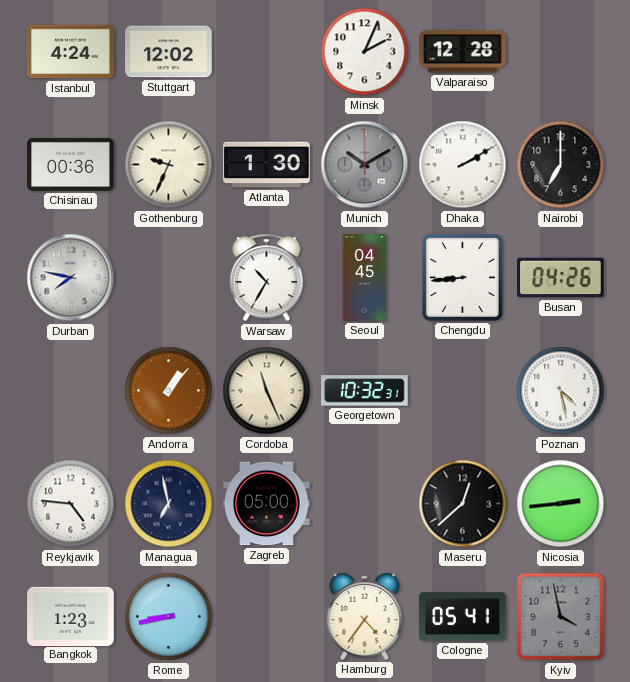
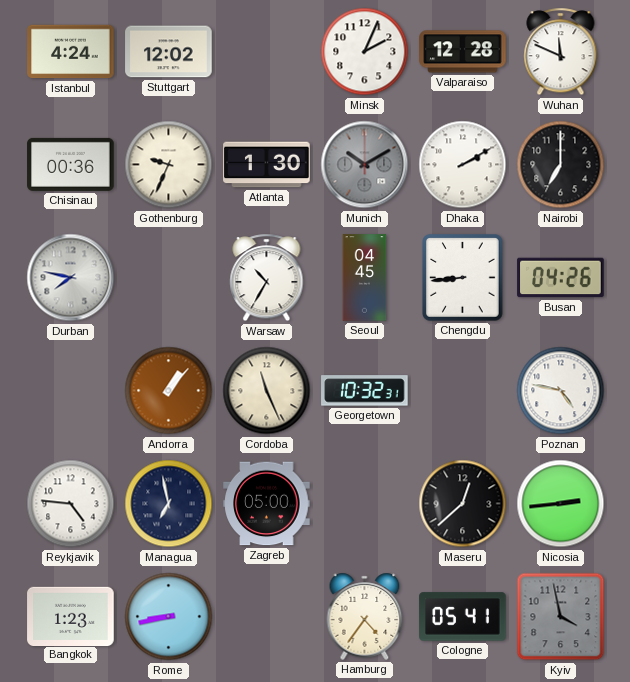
Wuhan: none -> 11:49
Poznan: 4:28 -> 4:47
